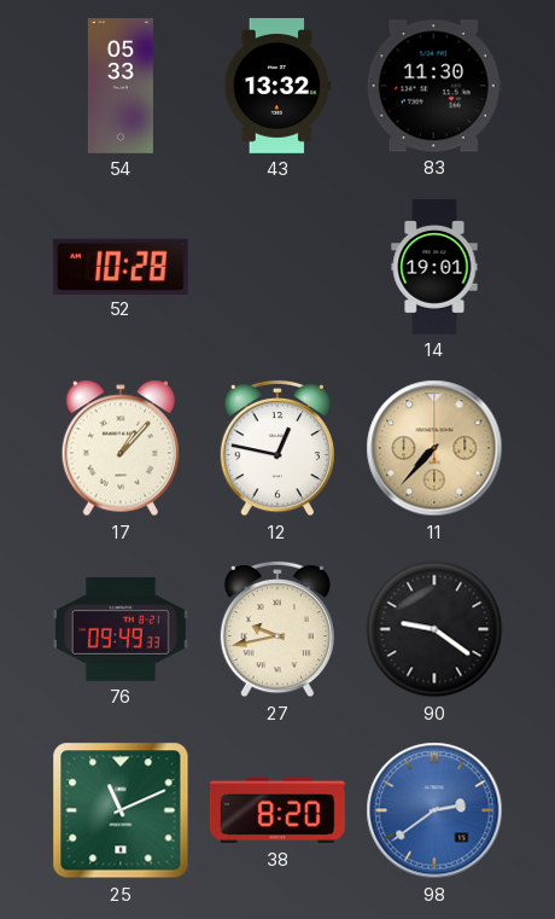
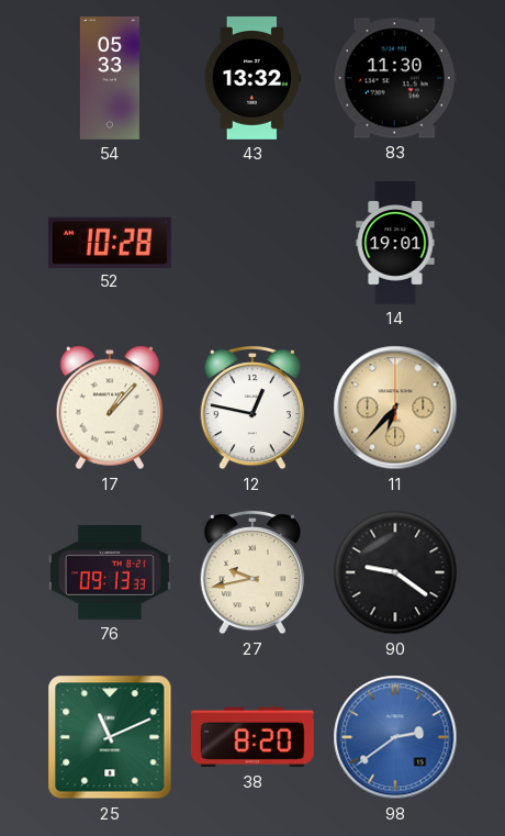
11: 7:37 -> 6:37
76: 09:49 -> 09:13
